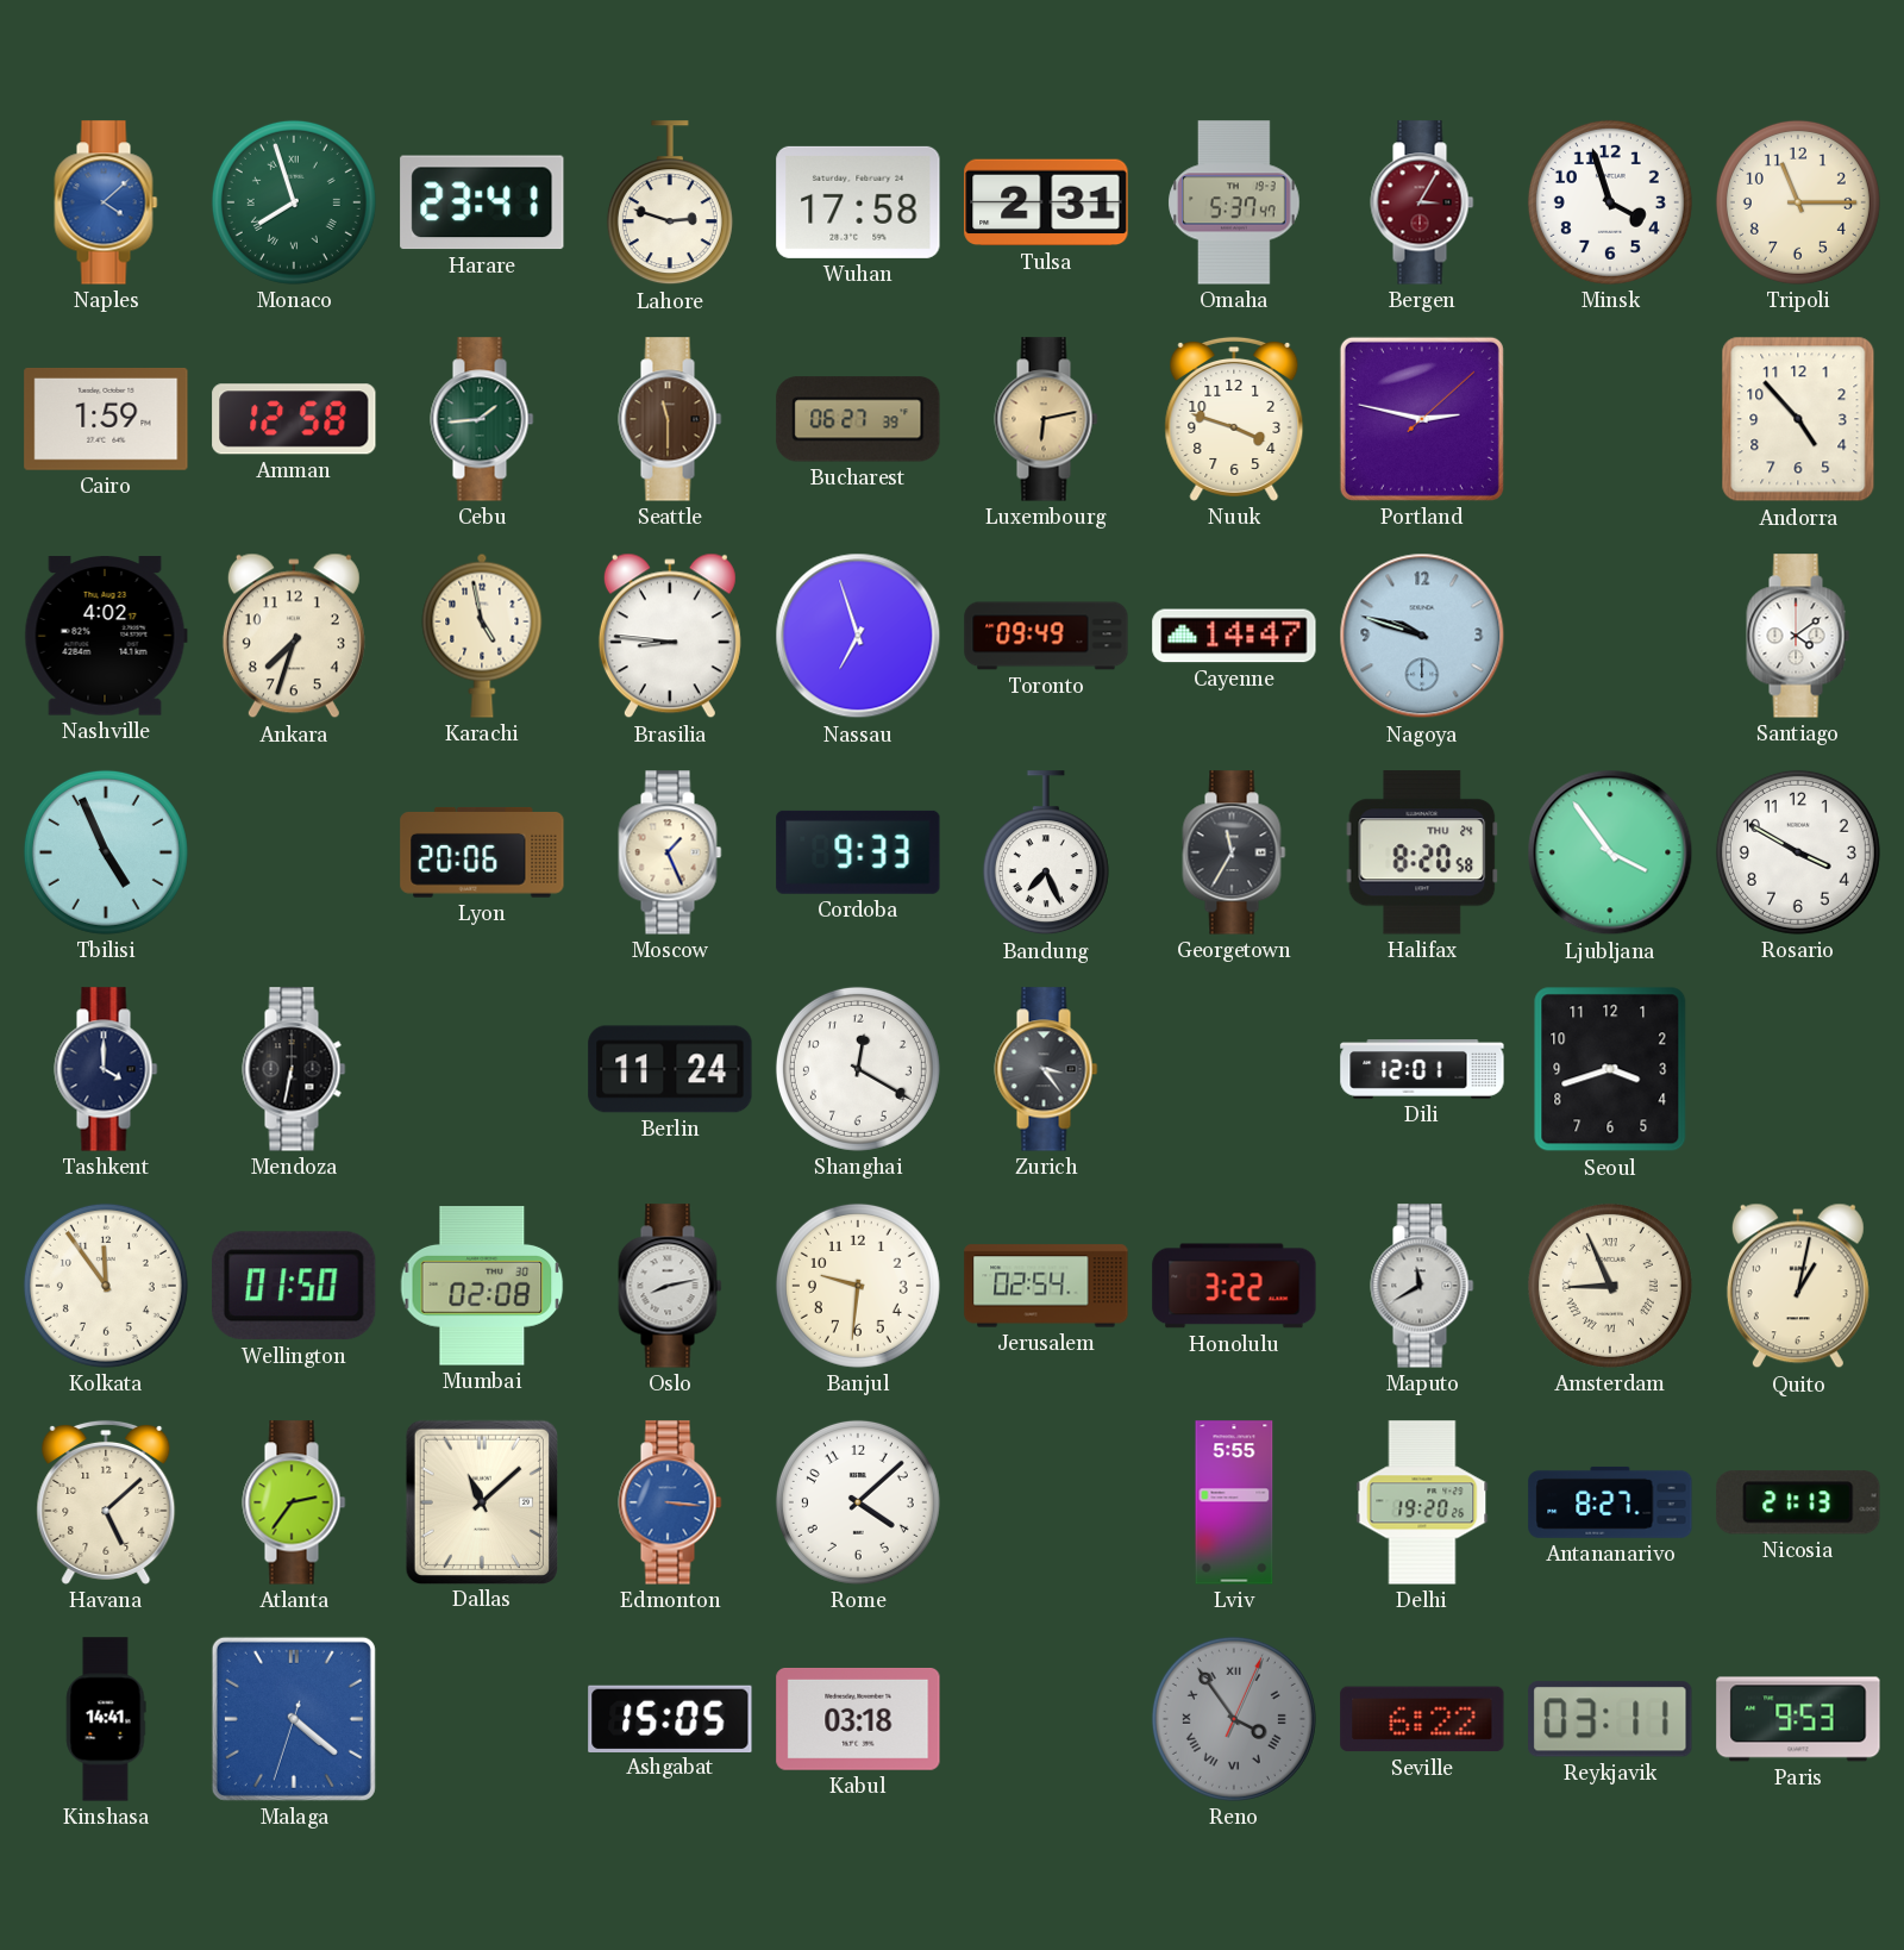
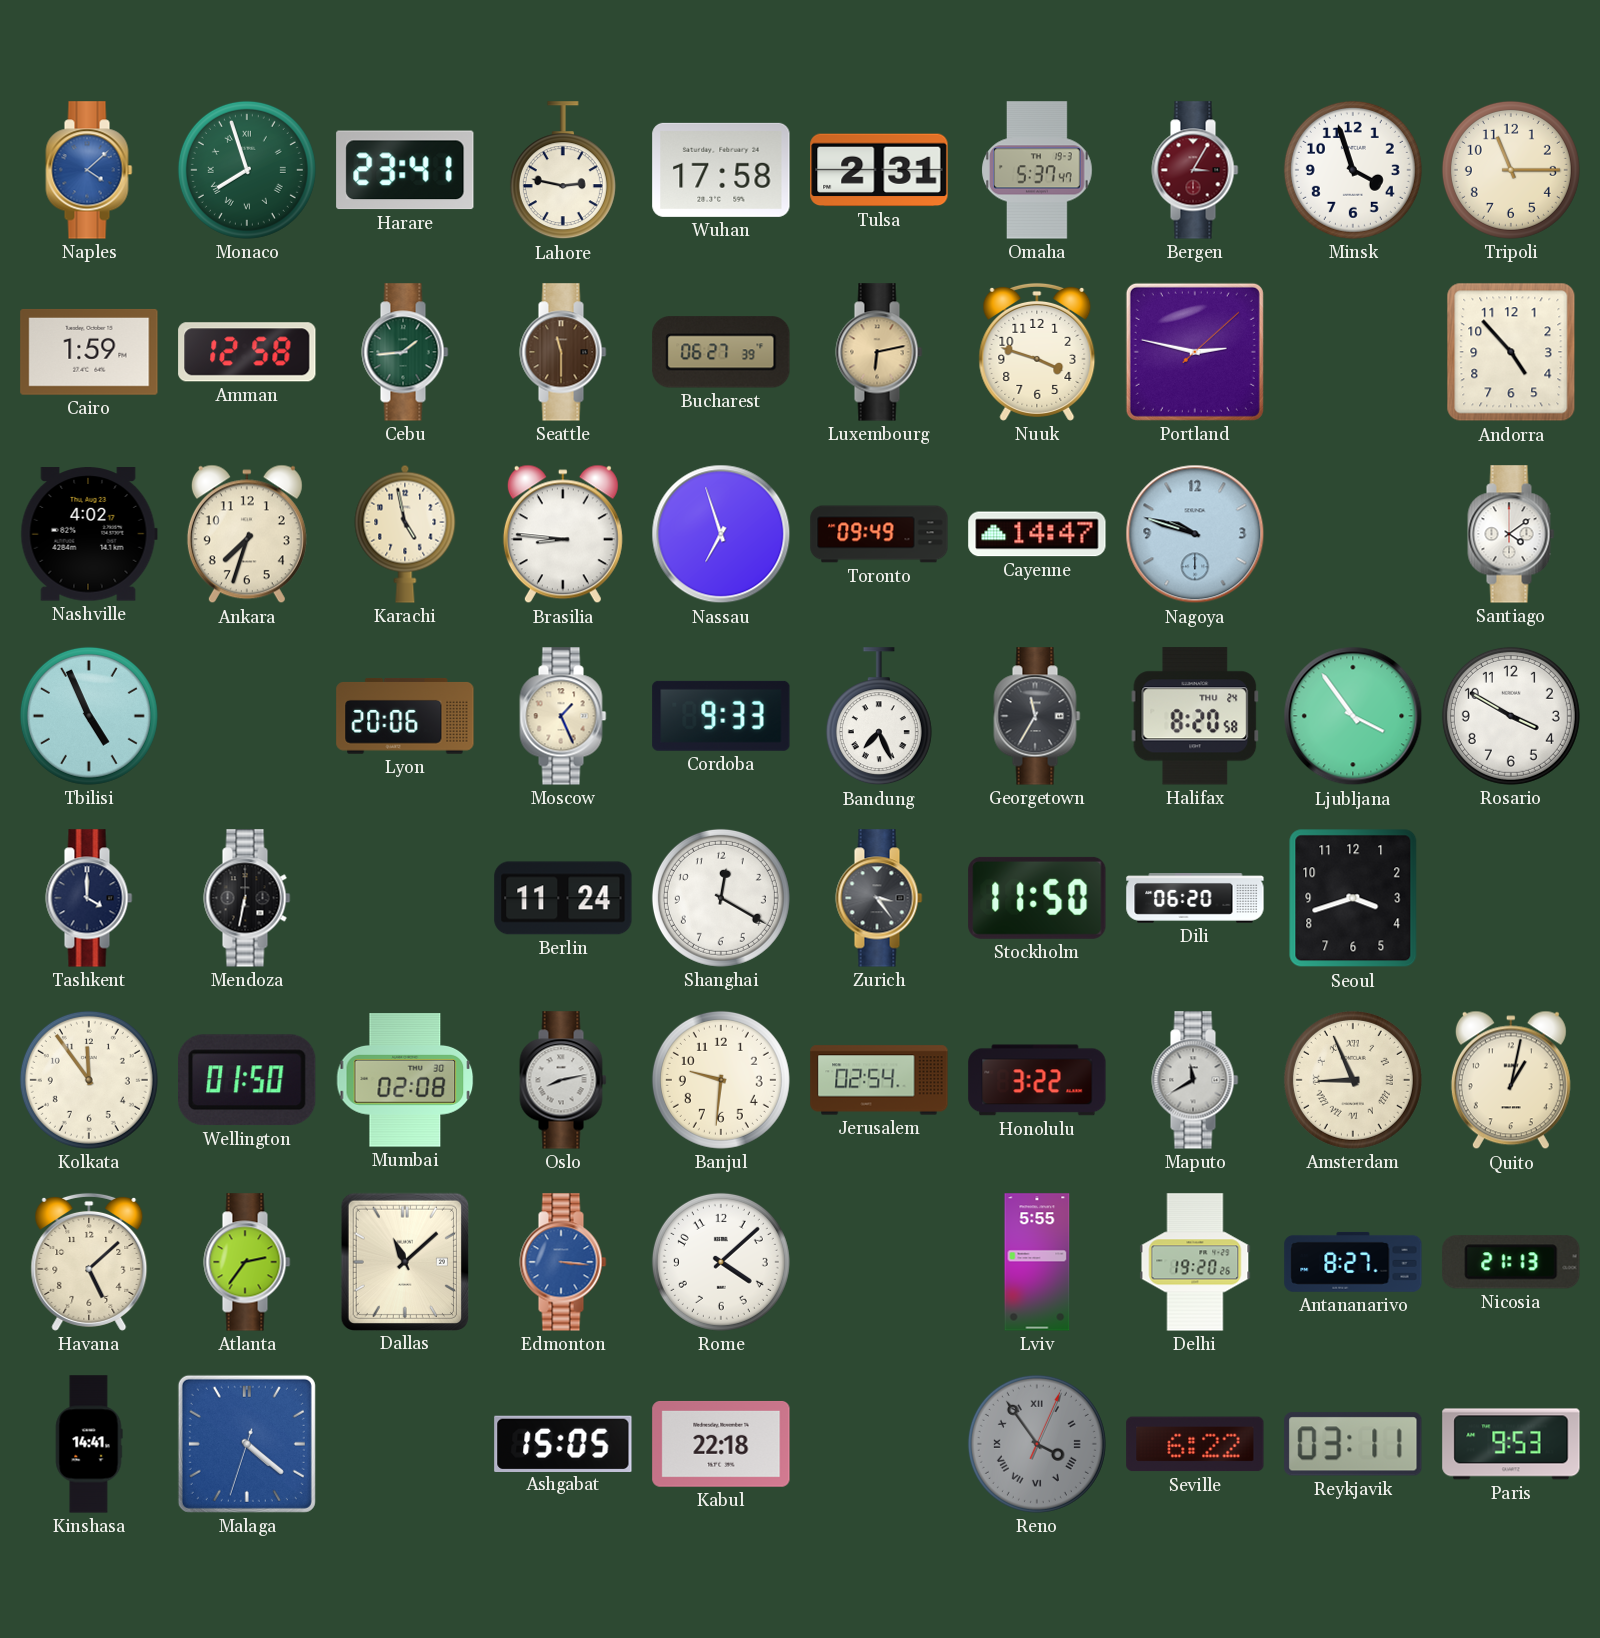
Lahore: 2:48 -> 2:47
Stockholm: none -> 11:50
Dili: 12:01 -> 06:20
Kabul: 03:18 -> 22:18
